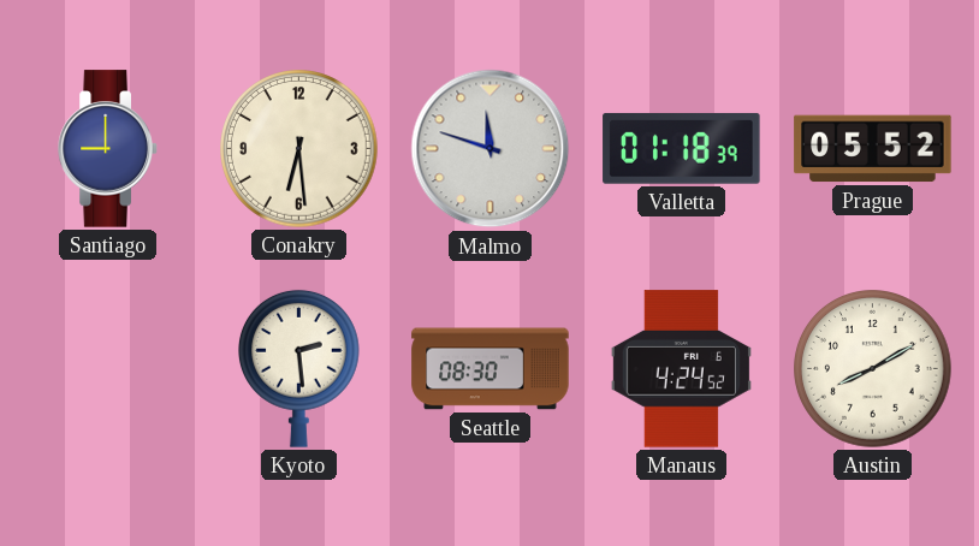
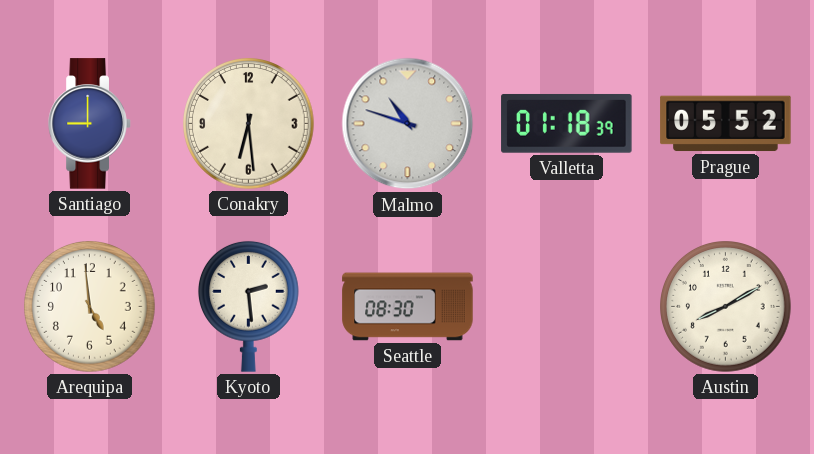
Malmo: 11:48 -> 10:48
Arequipa: none -> 4:59
Manaus: 4:24 -> none
